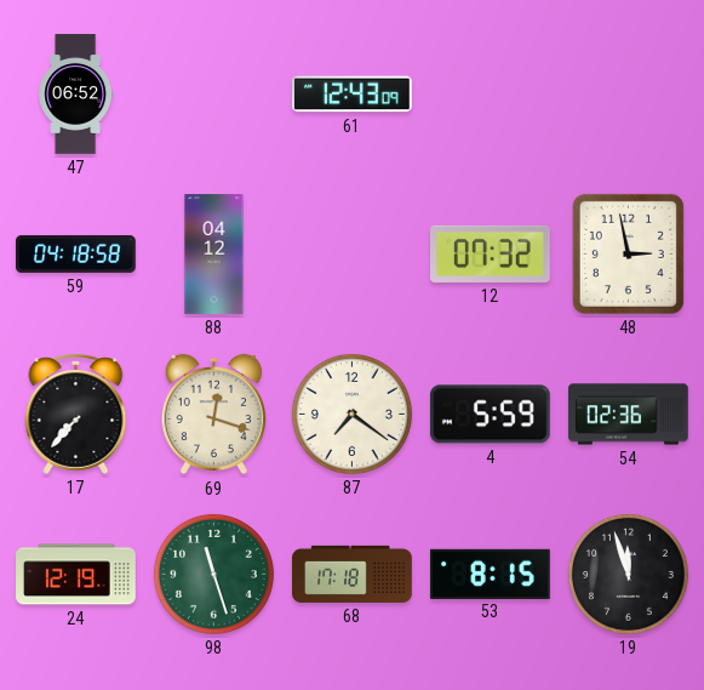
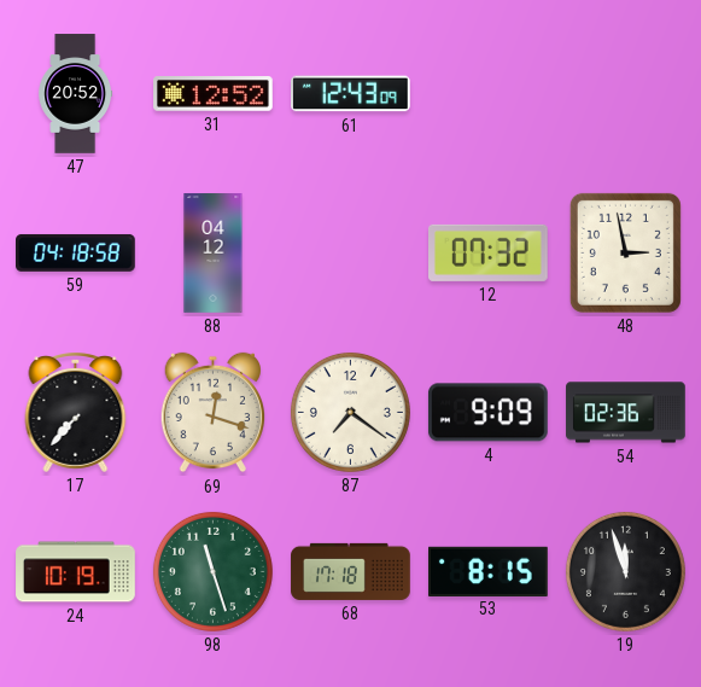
47: 06:52 -> 20:52
31: none -> 12:52
4: 5:59 -> 9:09
24: 12:19 -> 10:19
